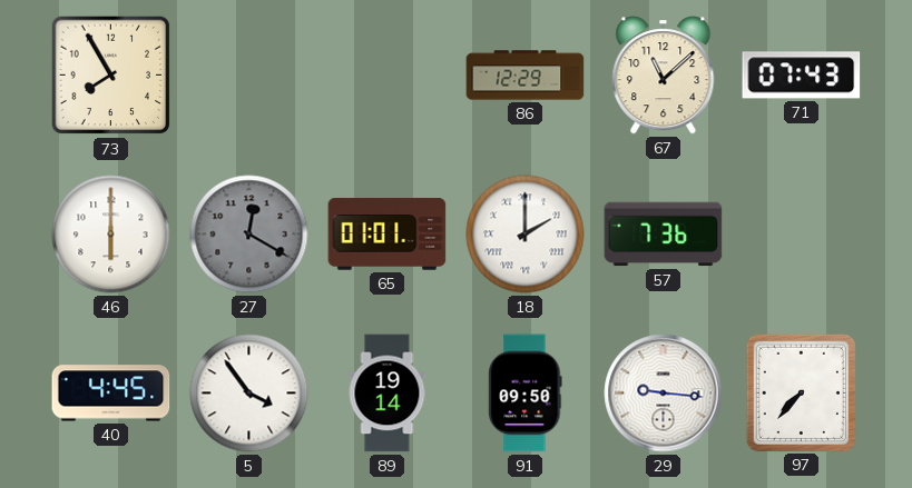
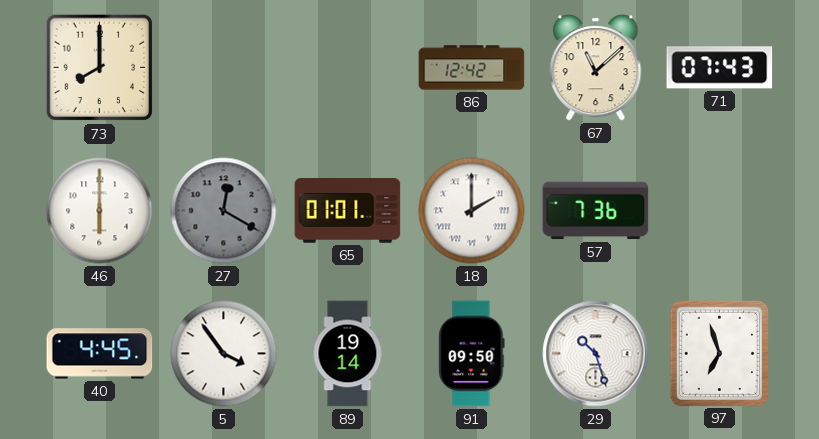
73: 7:55 -> 8:00
86: 12:29 -> 12:42
29: 9:16 -> 10:27
97: 7:37 -> 6:57
